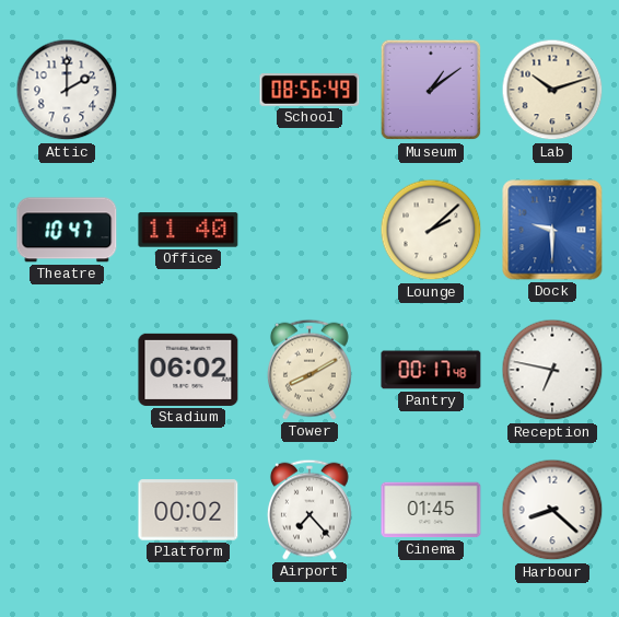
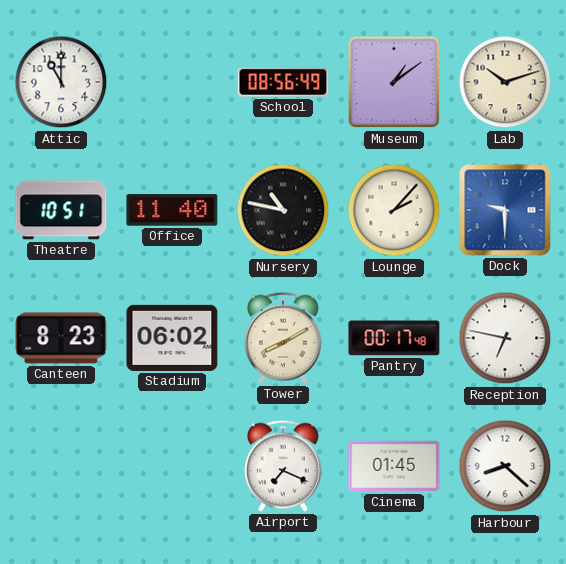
Attic: 2:00 -> 11:00
Theatre: 10:47 -> 10:51
Nursery: none -> 10:47
Lounge: 2:08 -> 2:07
Canteen: none -> 8:23
Platform: 00:02 -> none
Airport: 7:23 -> 7:19
